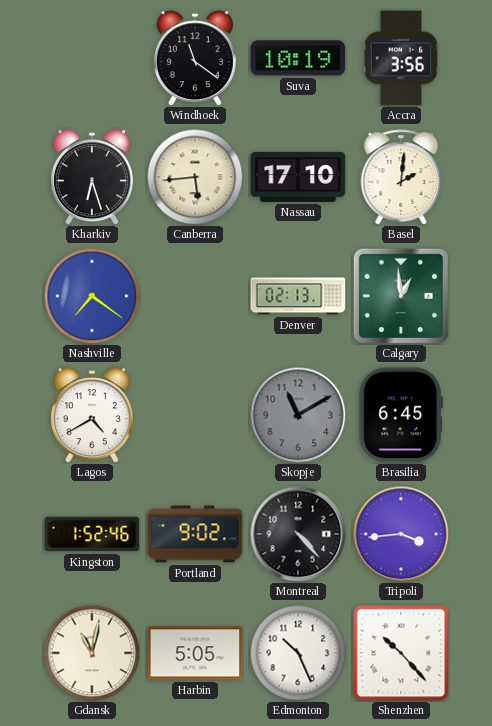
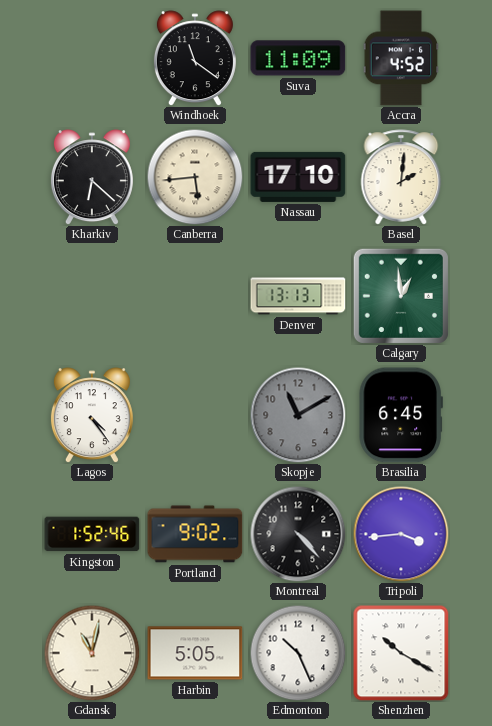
Suva: 10:19 -> 11:09
Accra: 3:56 -> 4:52
Kharkiv: 6:27 -> 6:22
Nashville: 7:21 -> none
Denver: 02:13 -> 13:13
Lagos: 4:40 -> 4:24
Shenzhen: 10:23 -> 10:20
